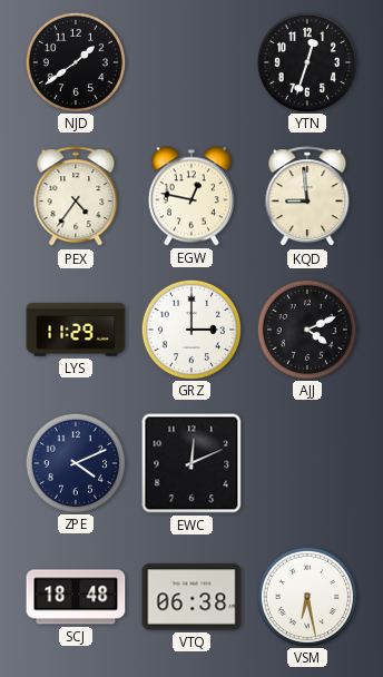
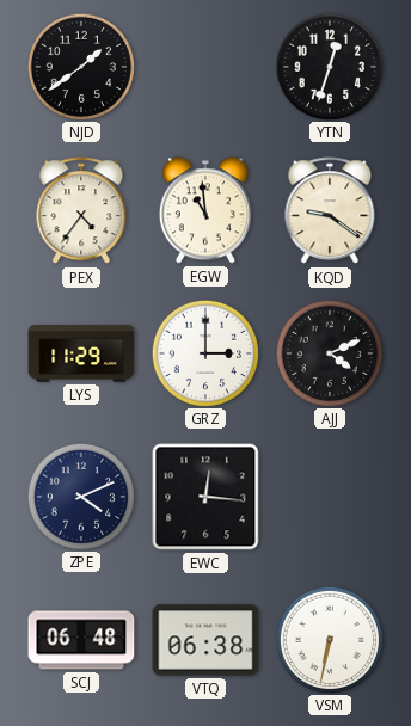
EGW: 12:47 -> 10:59
KQD: 8:59 -> 9:21
EWC: 12:11 -> 12:16
SCJ: 18:48 -> 06:48
VSM: 6:28 -> 6:32
